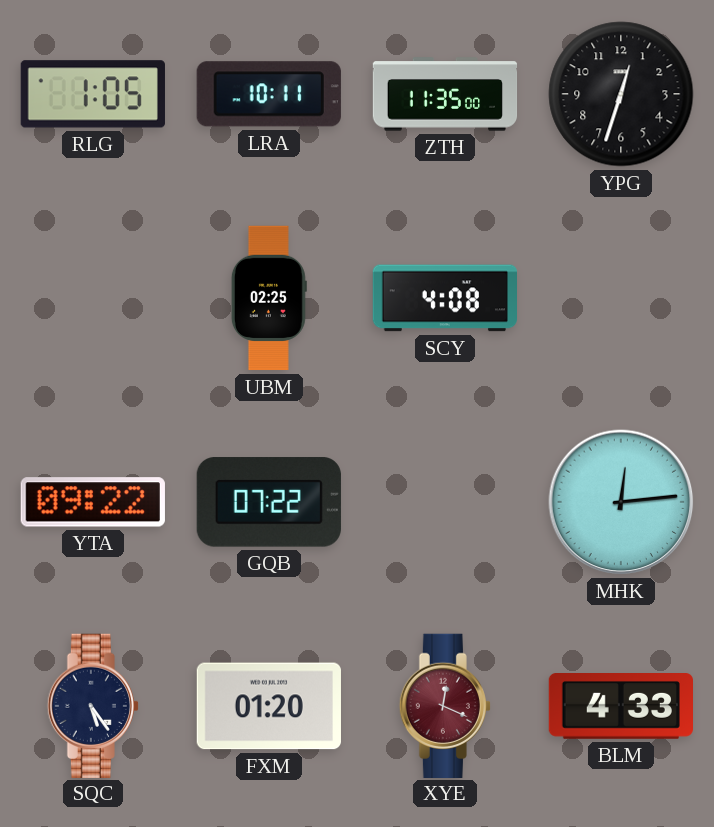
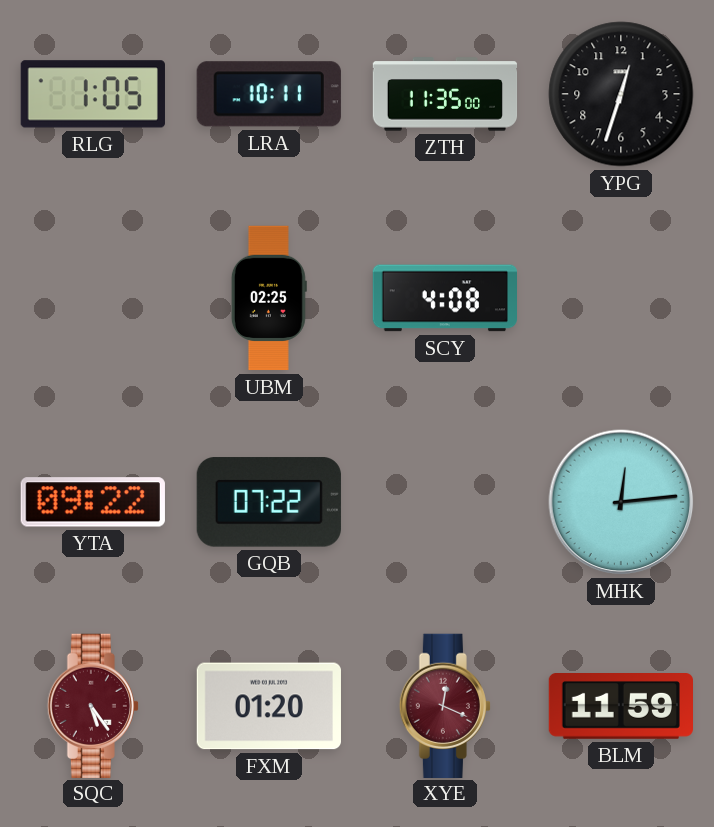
SQC dial: navy -> burgundy
BLM: 4:33 -> 11:59
